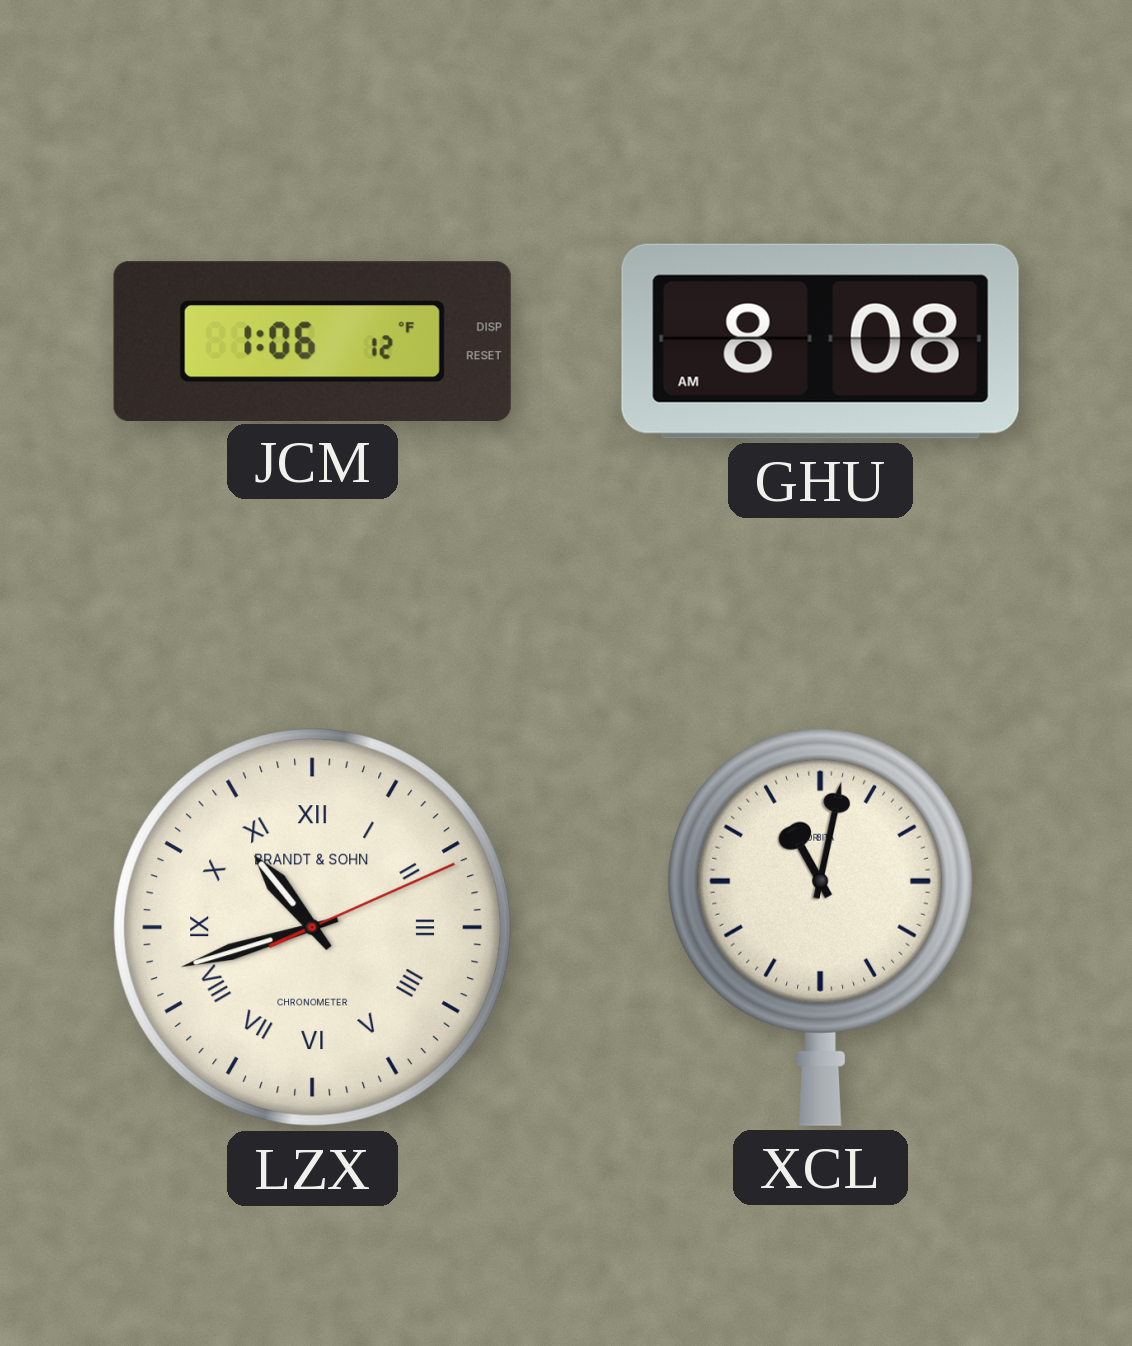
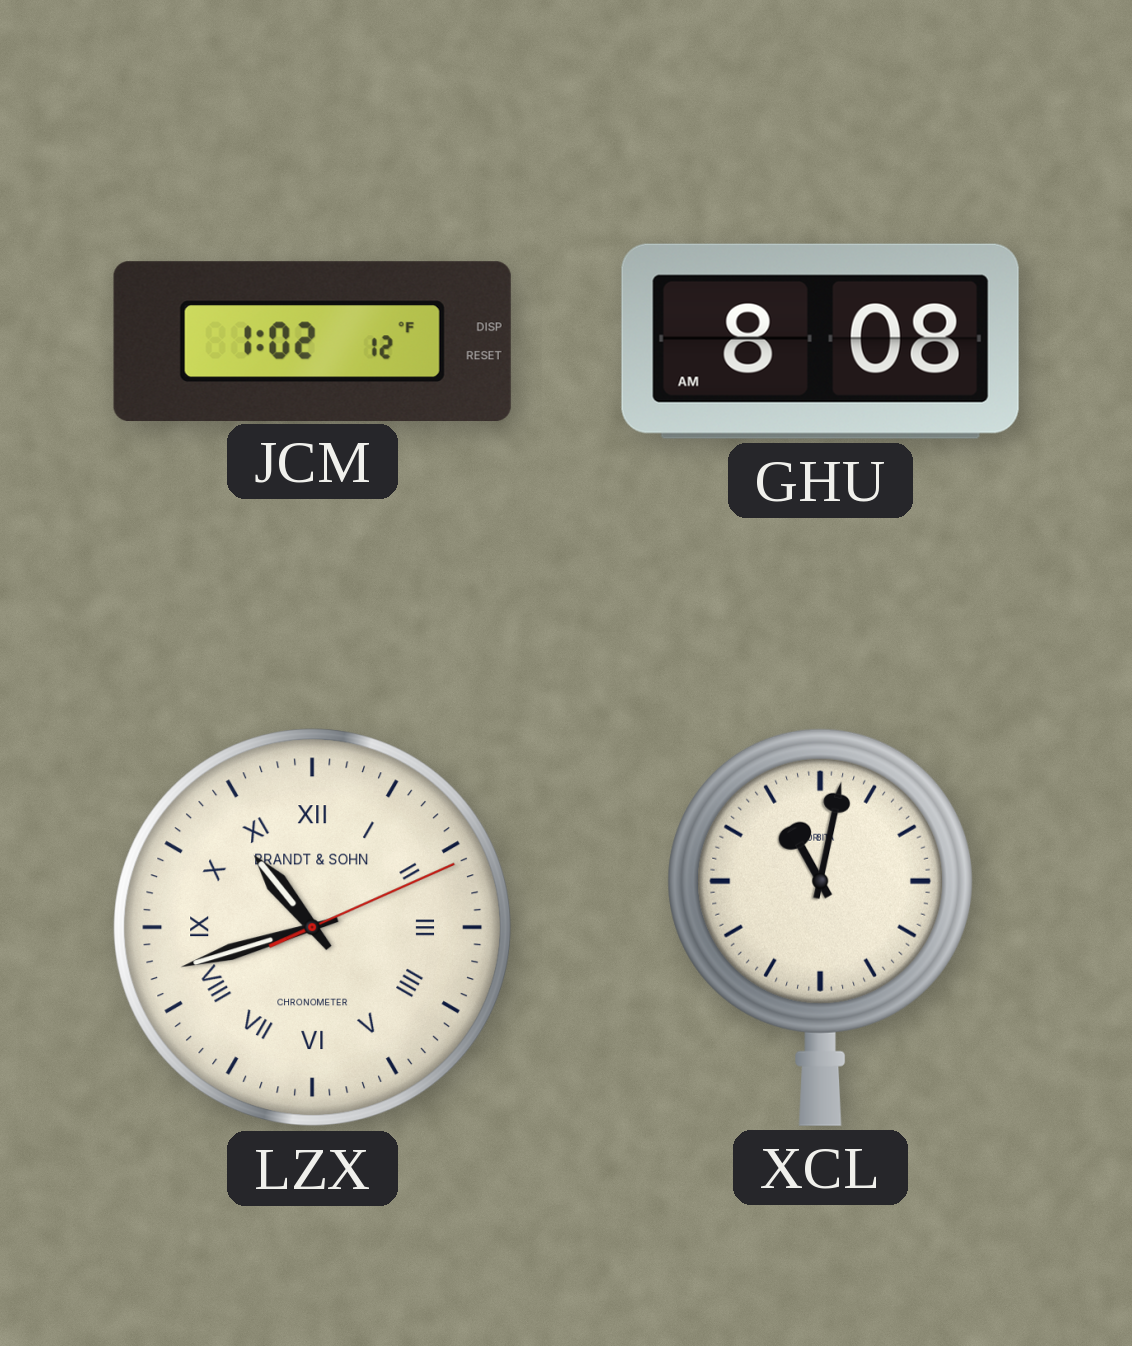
JCM: 1:06 -> 1:02
